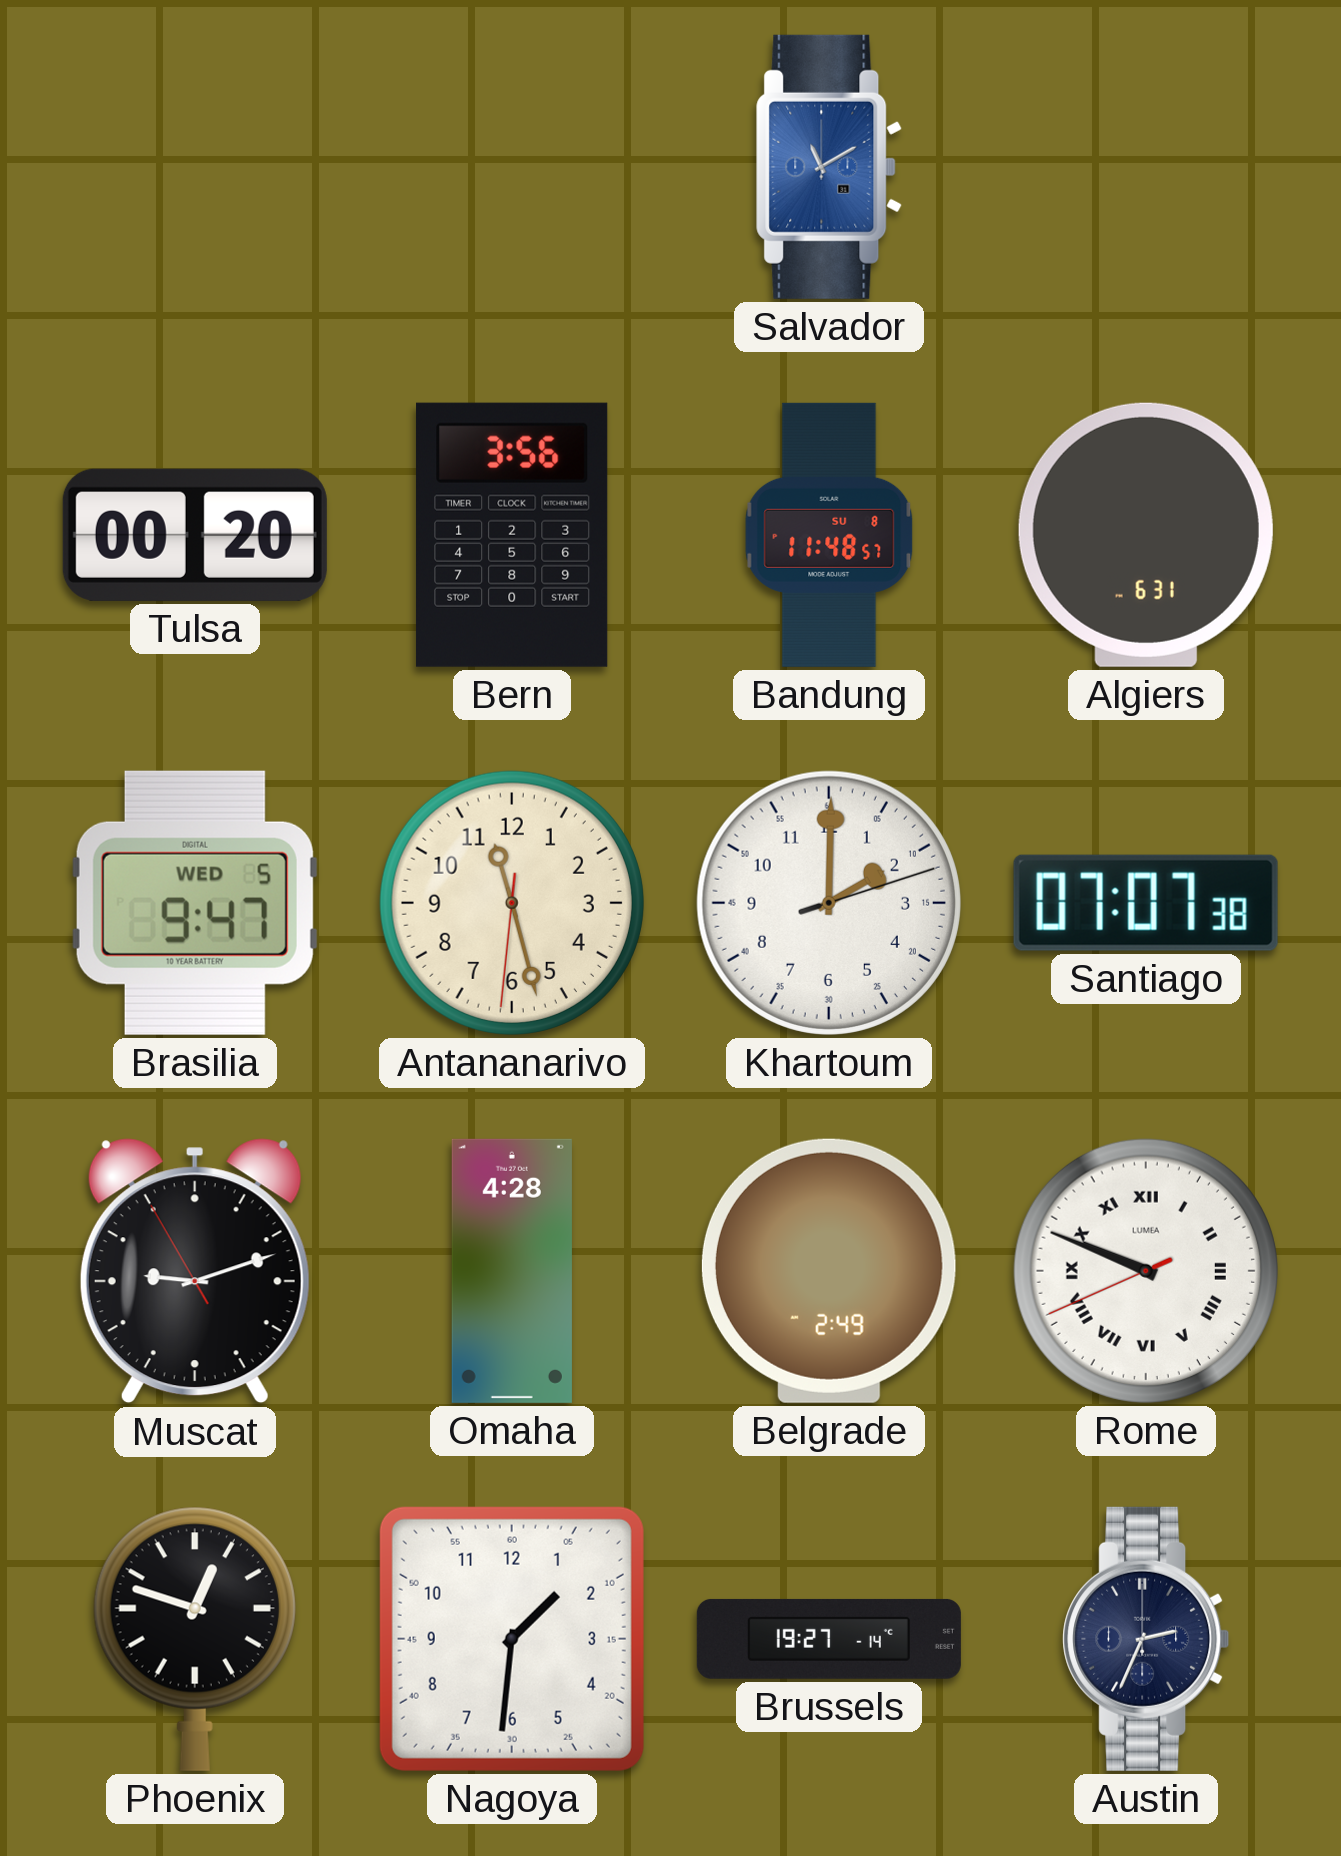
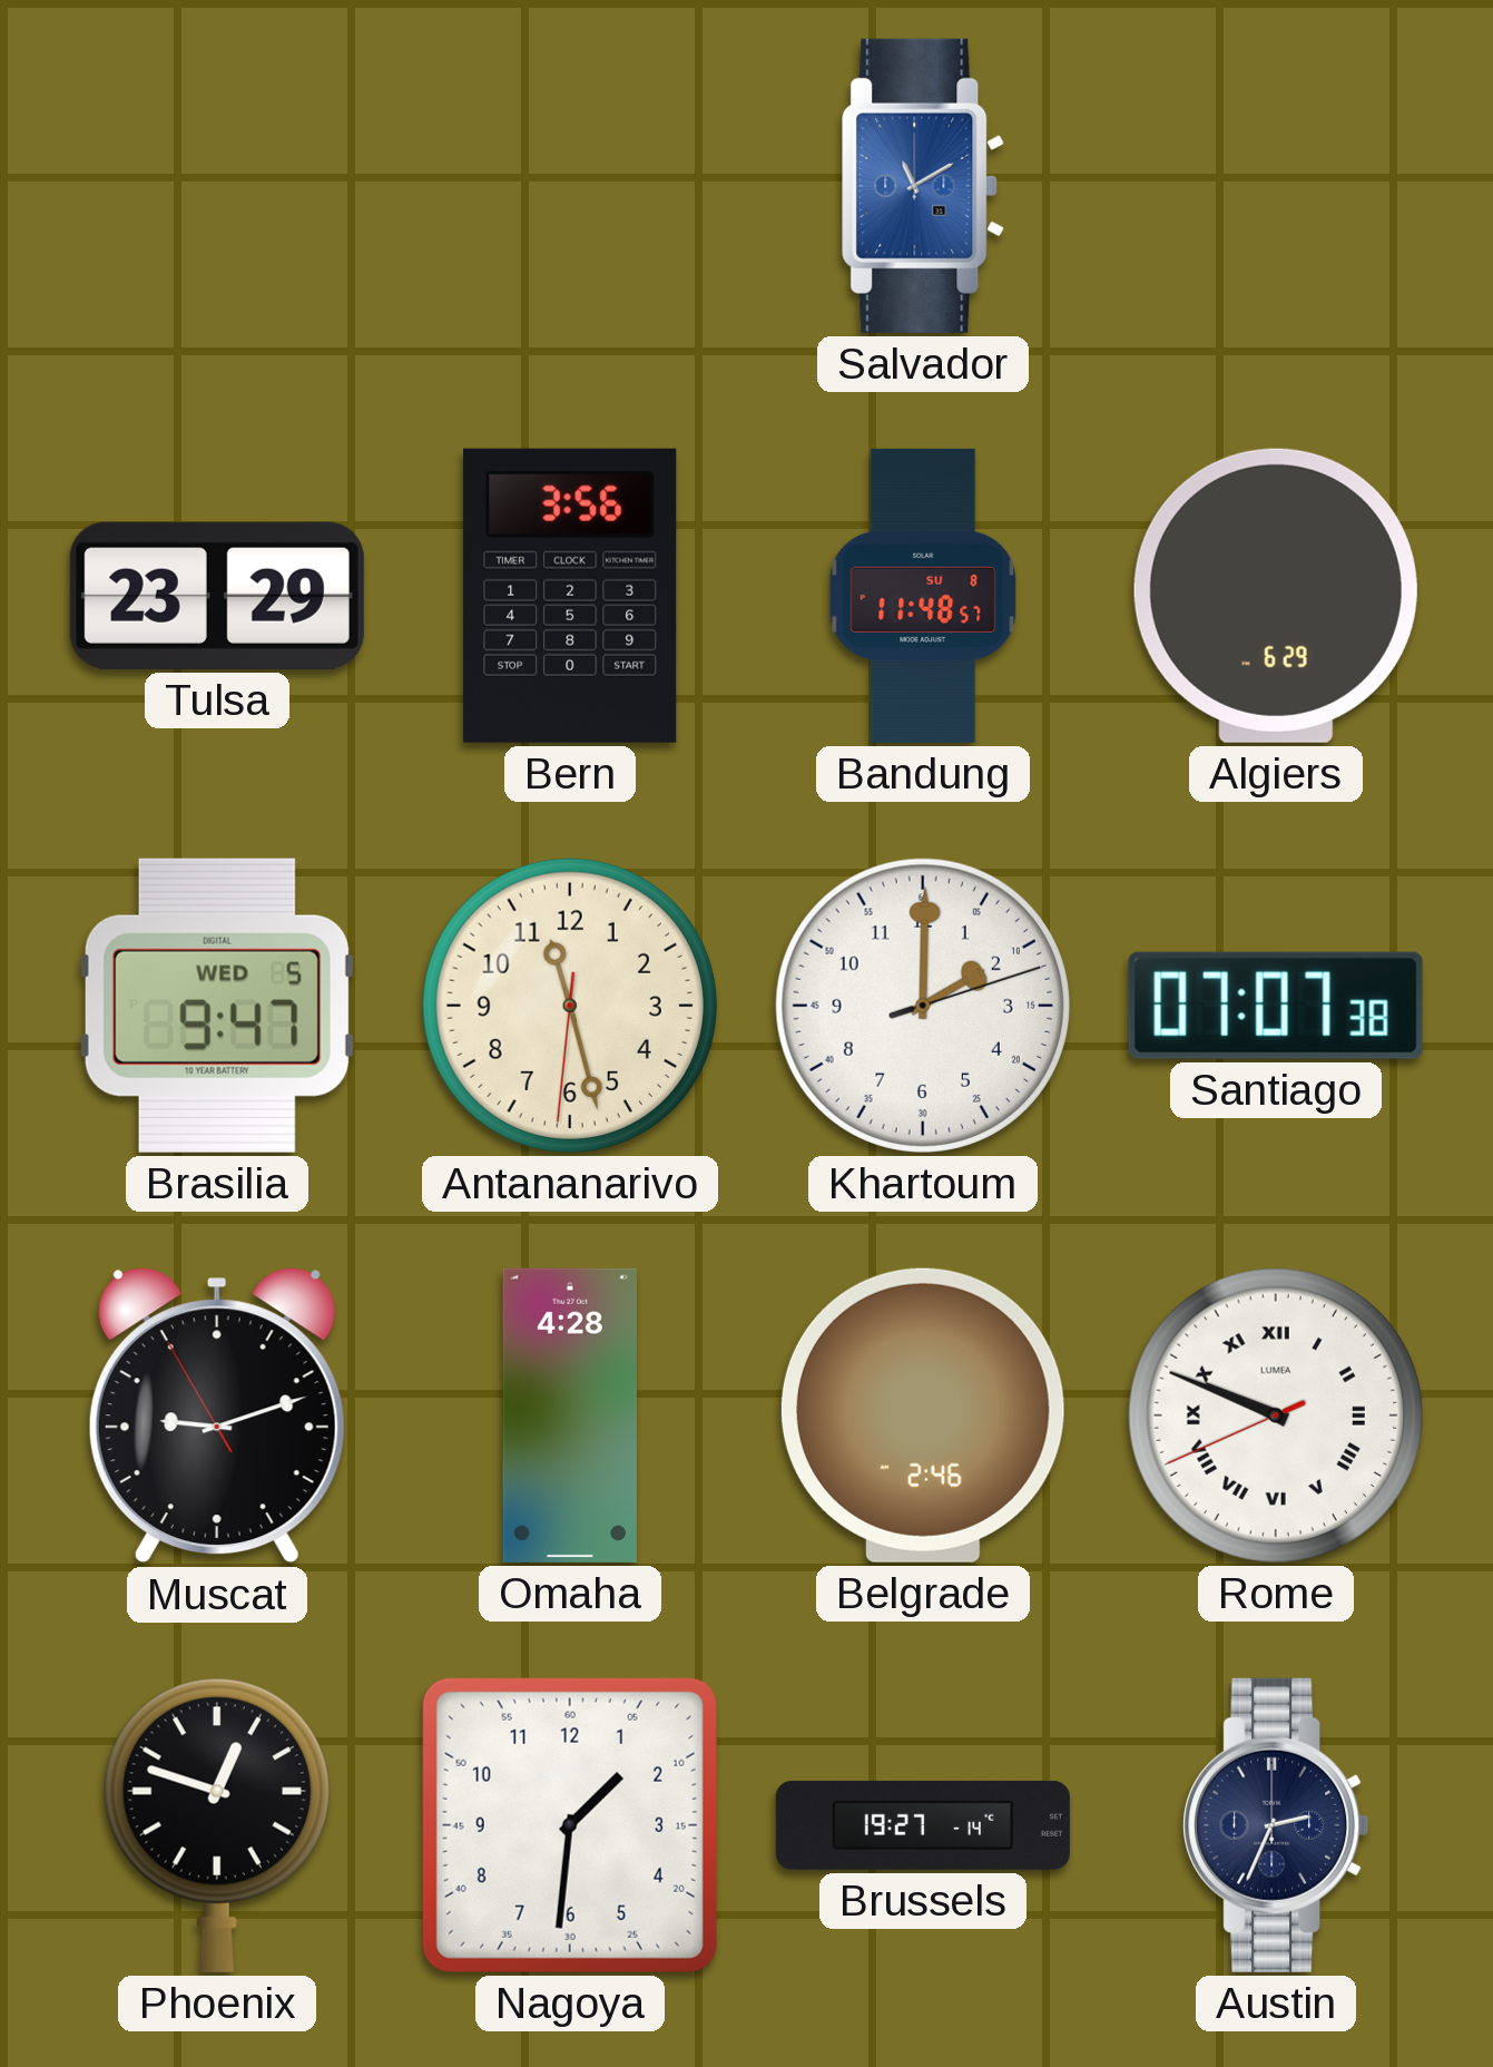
Tulsa: 00:20 -> 23:29
Algiers: 6:31 -> 6:29
Belgrade: 2:49 -> 2:46
